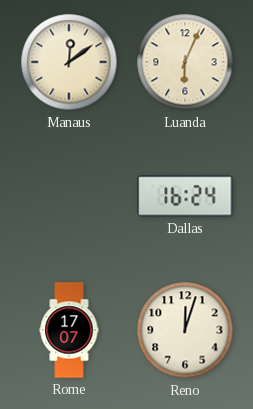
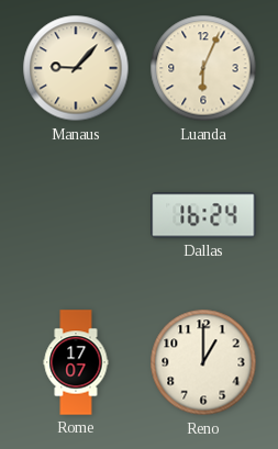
Manaus: 12:09 -> 9:07
Reno: 12:03 -> 1:00
